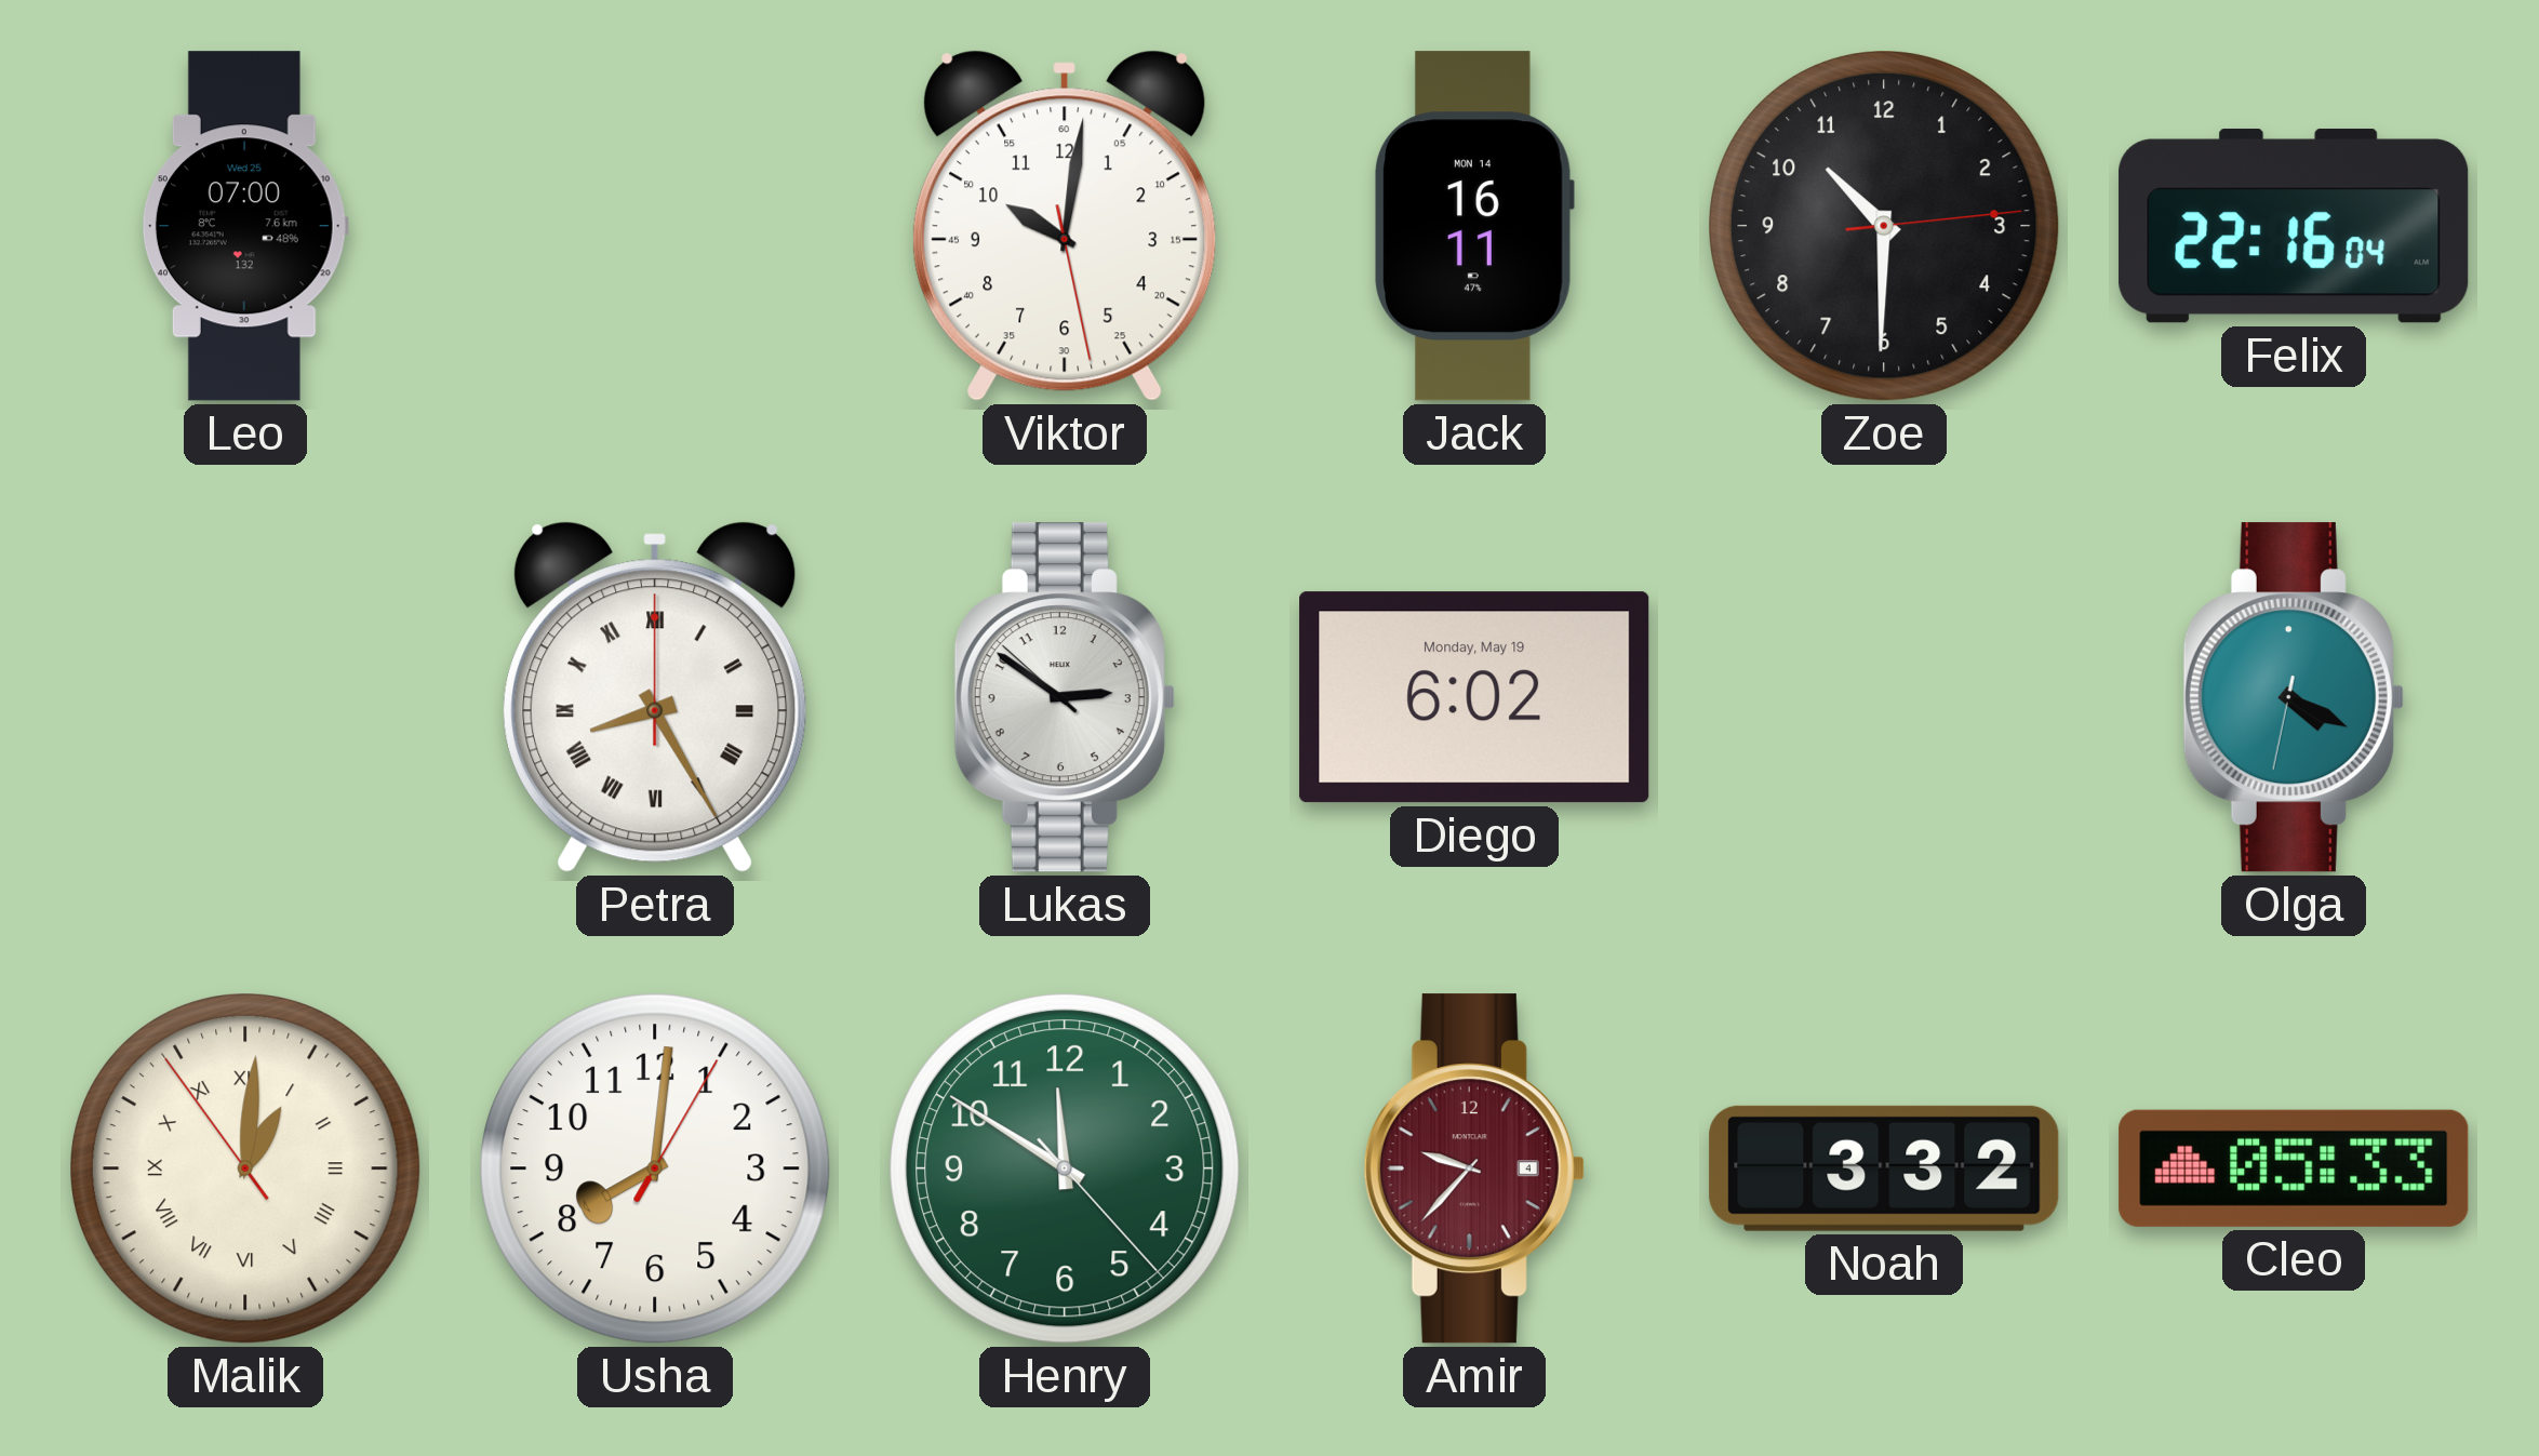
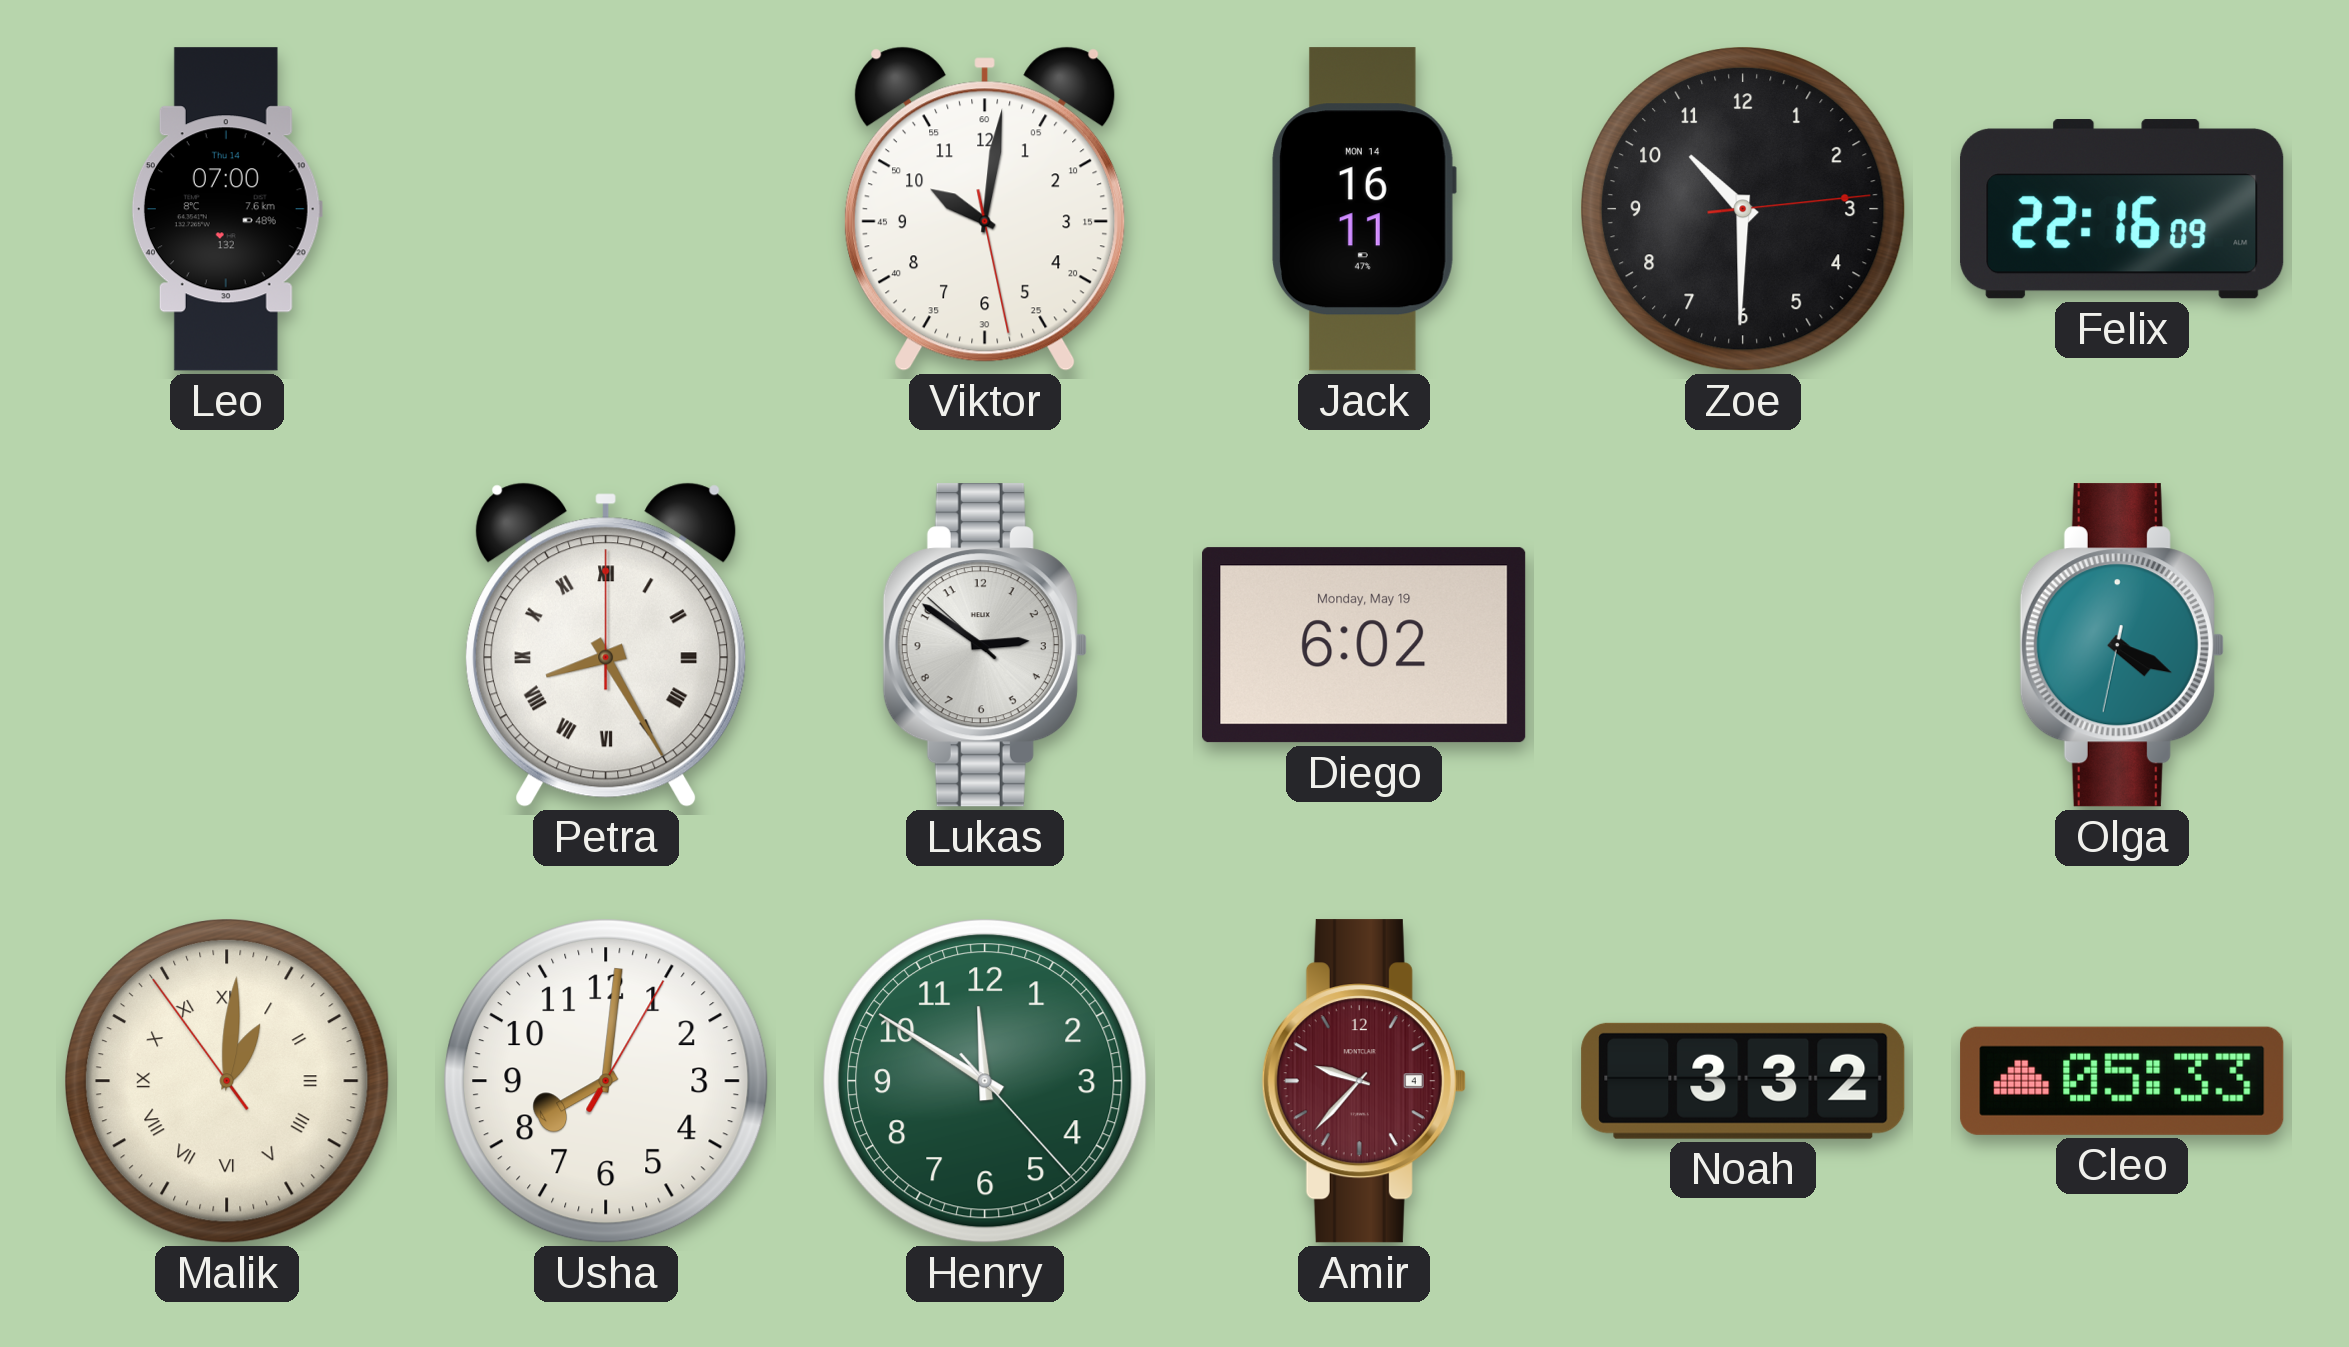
Leo date: Wed 25 -> Thu 14
Felix: 22:16:04 -> 22:16:09
